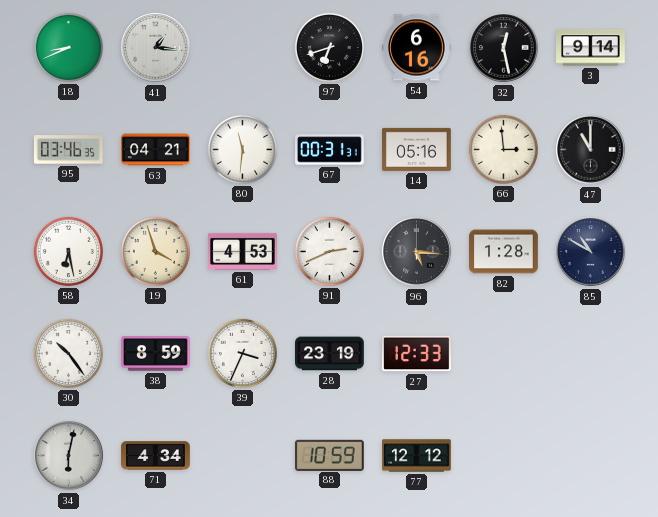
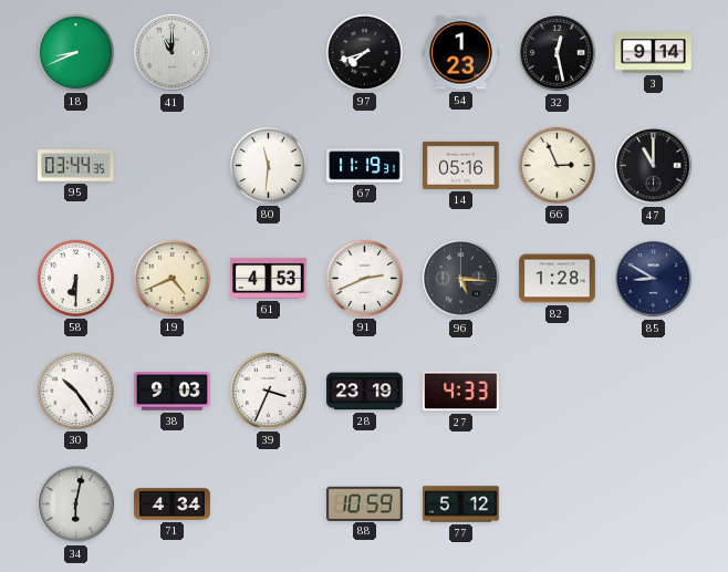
41: 1:16 -> 11:00
97: 6:42 -> 7:42
54: 6:16 -> 1:23
95: 03:46 -> 03:44
63: 04:21 -> none
67: 00:31 -> 11:19
66: 2:59 -> 2:56
58: 6:28 -> 6:30
19: 3:57 -> 4:41
85: 10:50 -> 8:50
38: 8:59 -> 9:03
27: 12:33 -> 4:33
77: 12:12 -> 5:12
